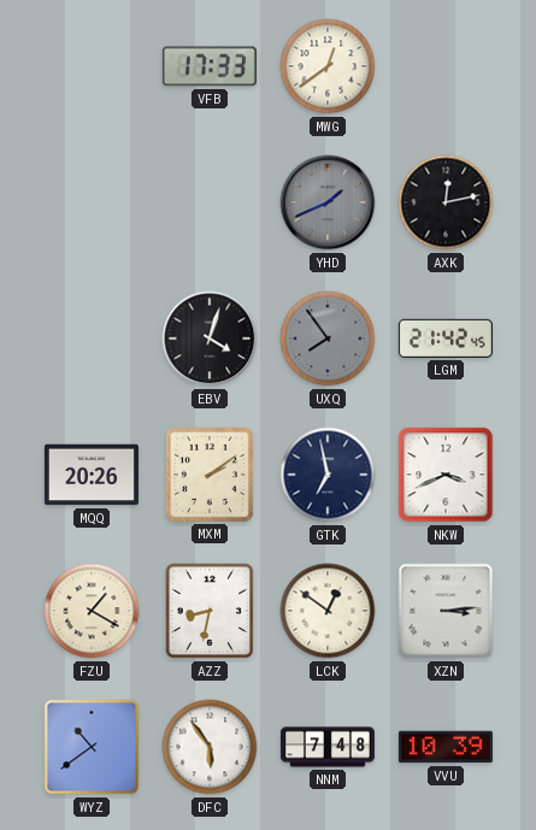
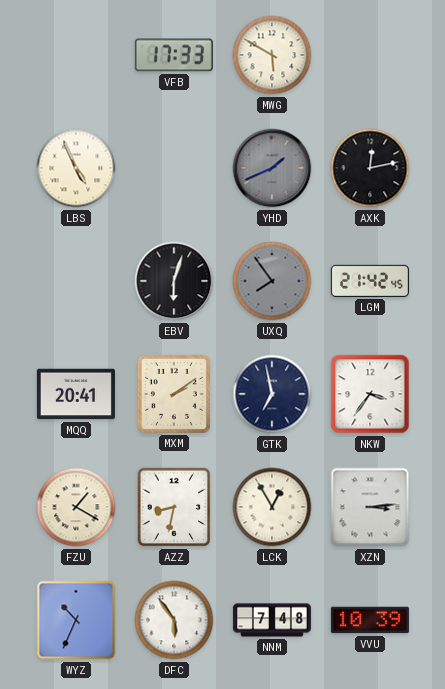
MWG: 12:39 -> 5:50
LBS: none -> 4:56
EBV: 4:03 -> 6:03
MQQ: 20:26 -> 20:41
NKW: 3:41 -> 3:36
LCK: 12:51 -> 12:55
WYZ: 10:39 -> 10:34
